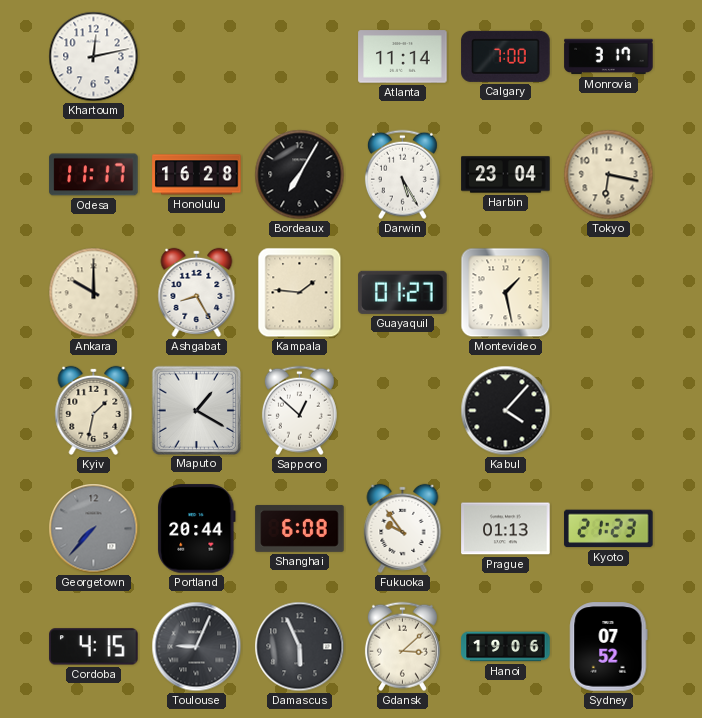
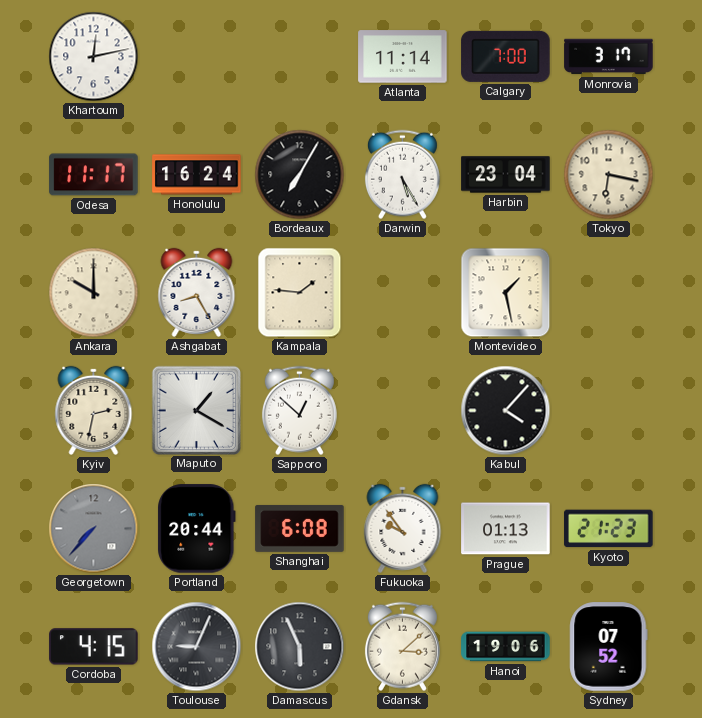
Honolulu: 16:28 -> 16:24
Guayaquil: 01:27 -> none
Kyiv: 1:32 -> 2:32
